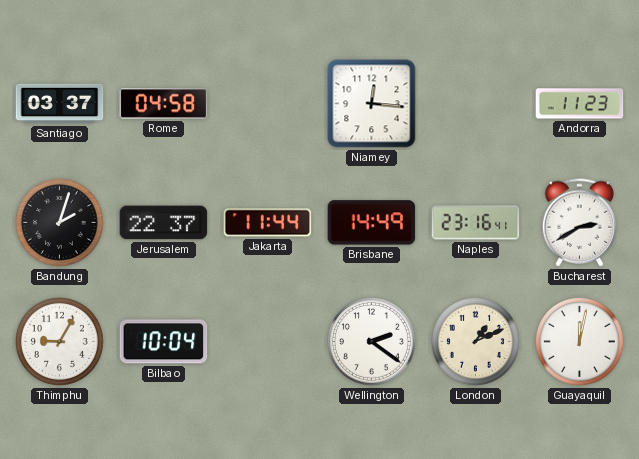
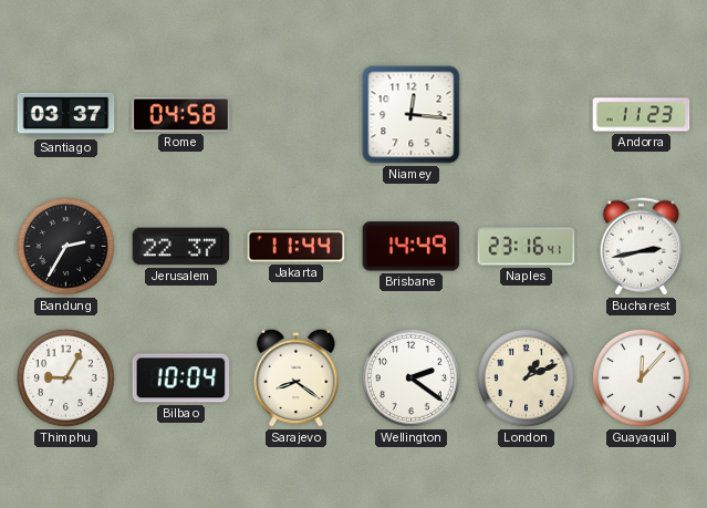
Bandung: 2:03 -> 2:35
Bucharest: 2:40 -> 2:43
Sarajevo: none -> 8:21
Guayaquil: 12:02 -> 12:07
